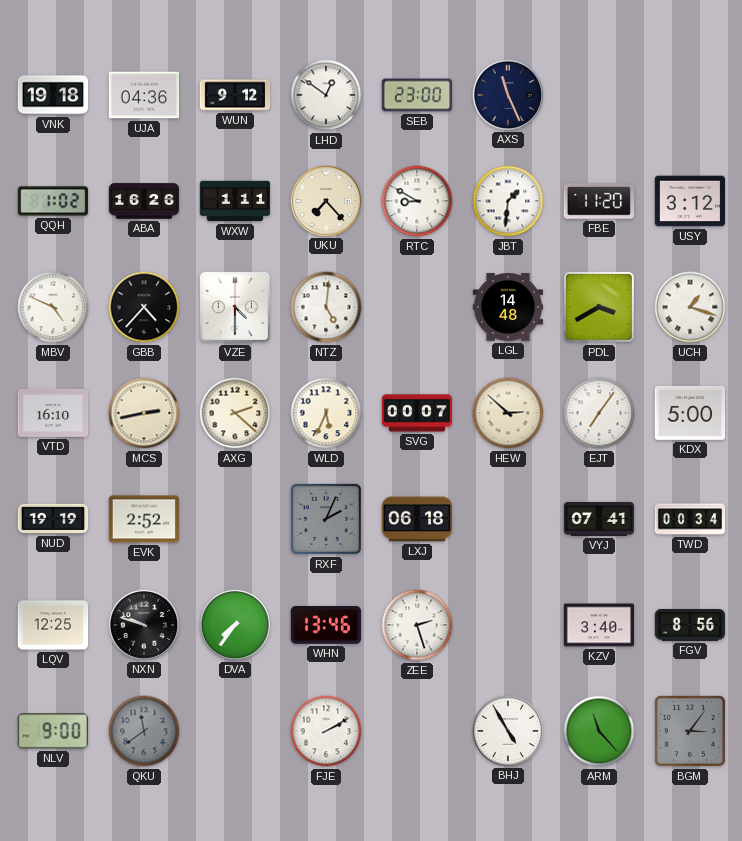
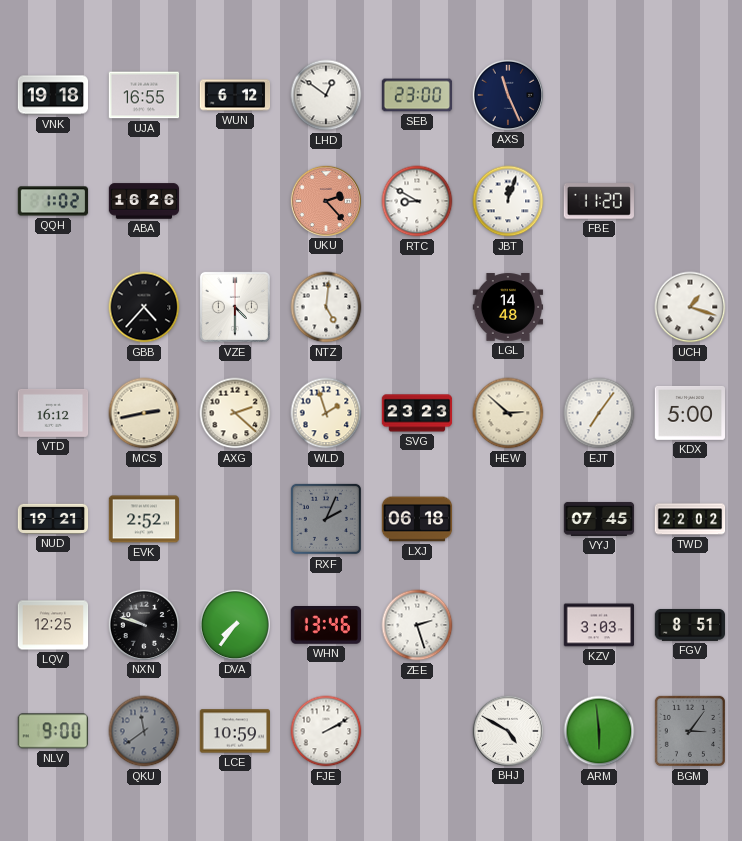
UJA: 04:36 -> 16:55
WUN: 9:12 -> 6:12
WXW: 1:11 -> none
UKU: 7:23 -> 2:23
UKU dial: cream -> salmon
JBT: 1:31 -> 12:03
USY: 3:12 -> none
MBV: 4:49 -> none
PDL: 3:40 -> none
VTD: 16:10 -> 16:12
WLD: 5:34 -> 1:57
SVG: 00:07 -> 23:23
NUD: 19:19 -> 19:21
VYJ: 07:41 -> 07:45
TWD: 00:34 -> 22:02
KZV: 3:40 -> 3:03
FGV: 8:56 -> 8:51
LCE: none -> 10:59
BHJ: 4:55 -> 4:50
ARM: 11:23 -> 5:59
